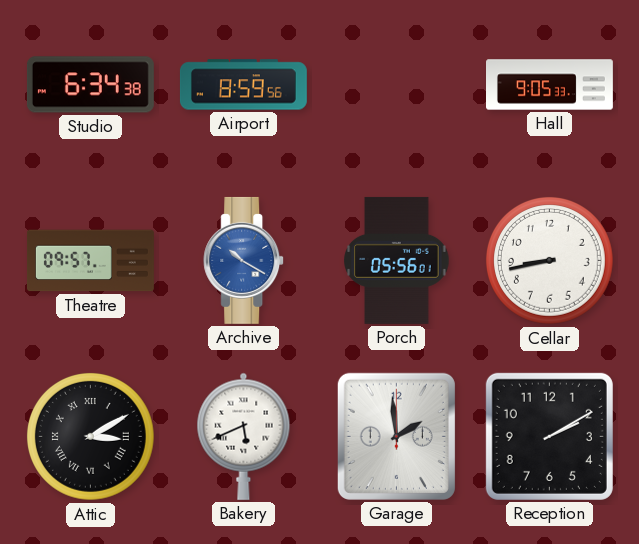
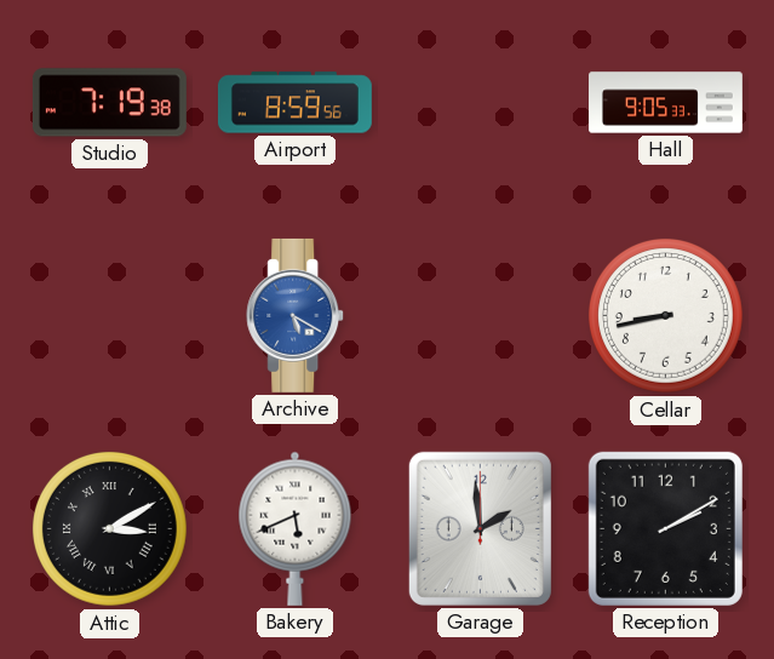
Studio: 6:34 -> 7:19
Theatre: 09:57 -> none
Archive: 10:20 -> 5:20
Porch: 05:56 -> none
